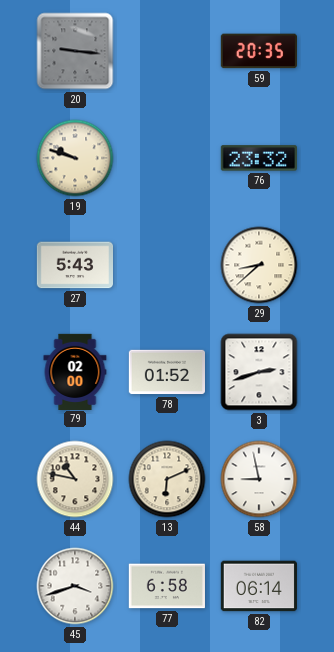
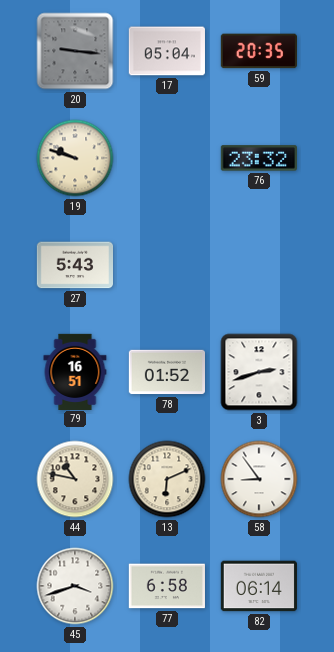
17: none -> 05:04
29: 8:38 -> none
79: 02:00 -> 16:51
58: 8:58 -> 8:54
